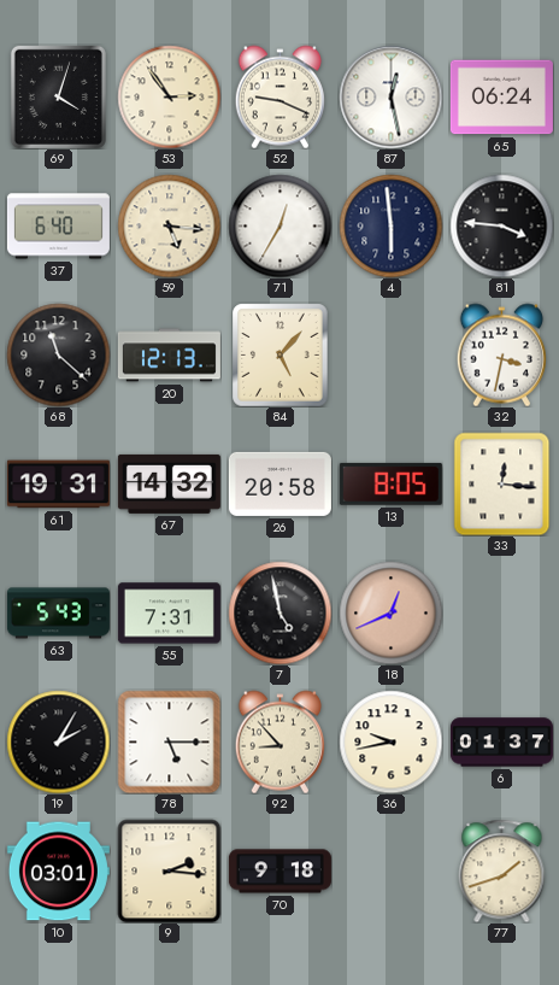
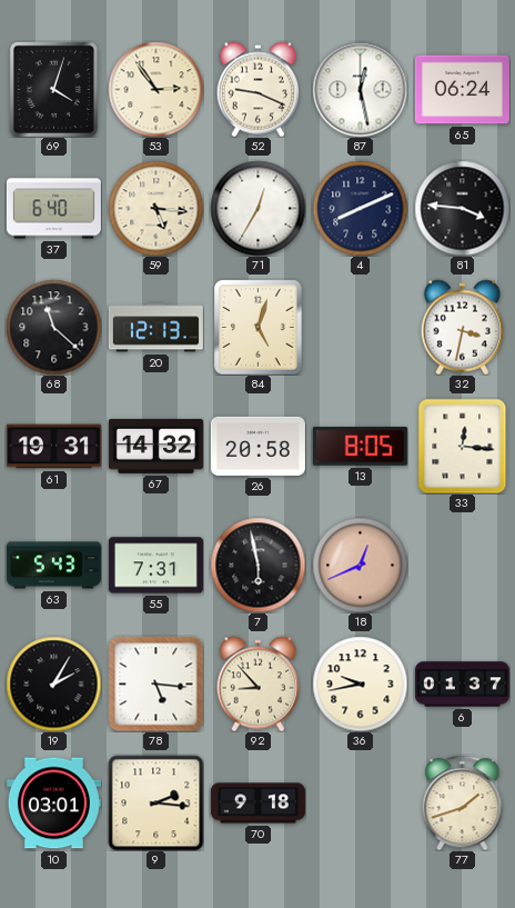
4: 5:59 -> 8:11
84: 5:07 -> 5:03
7: 4:58 -> 5:58
78: 5:15 -> 5:16
